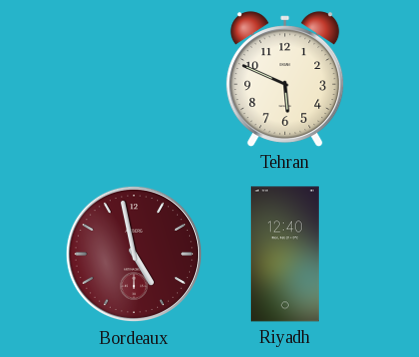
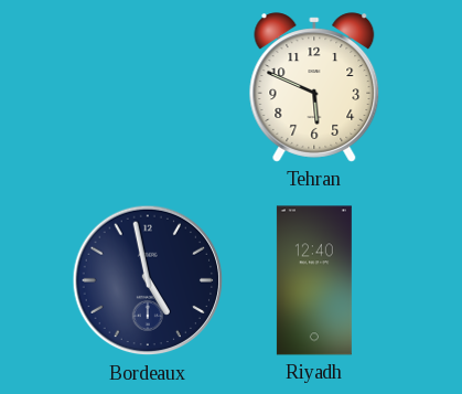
Bordeaux dial: burgundy -> navy
